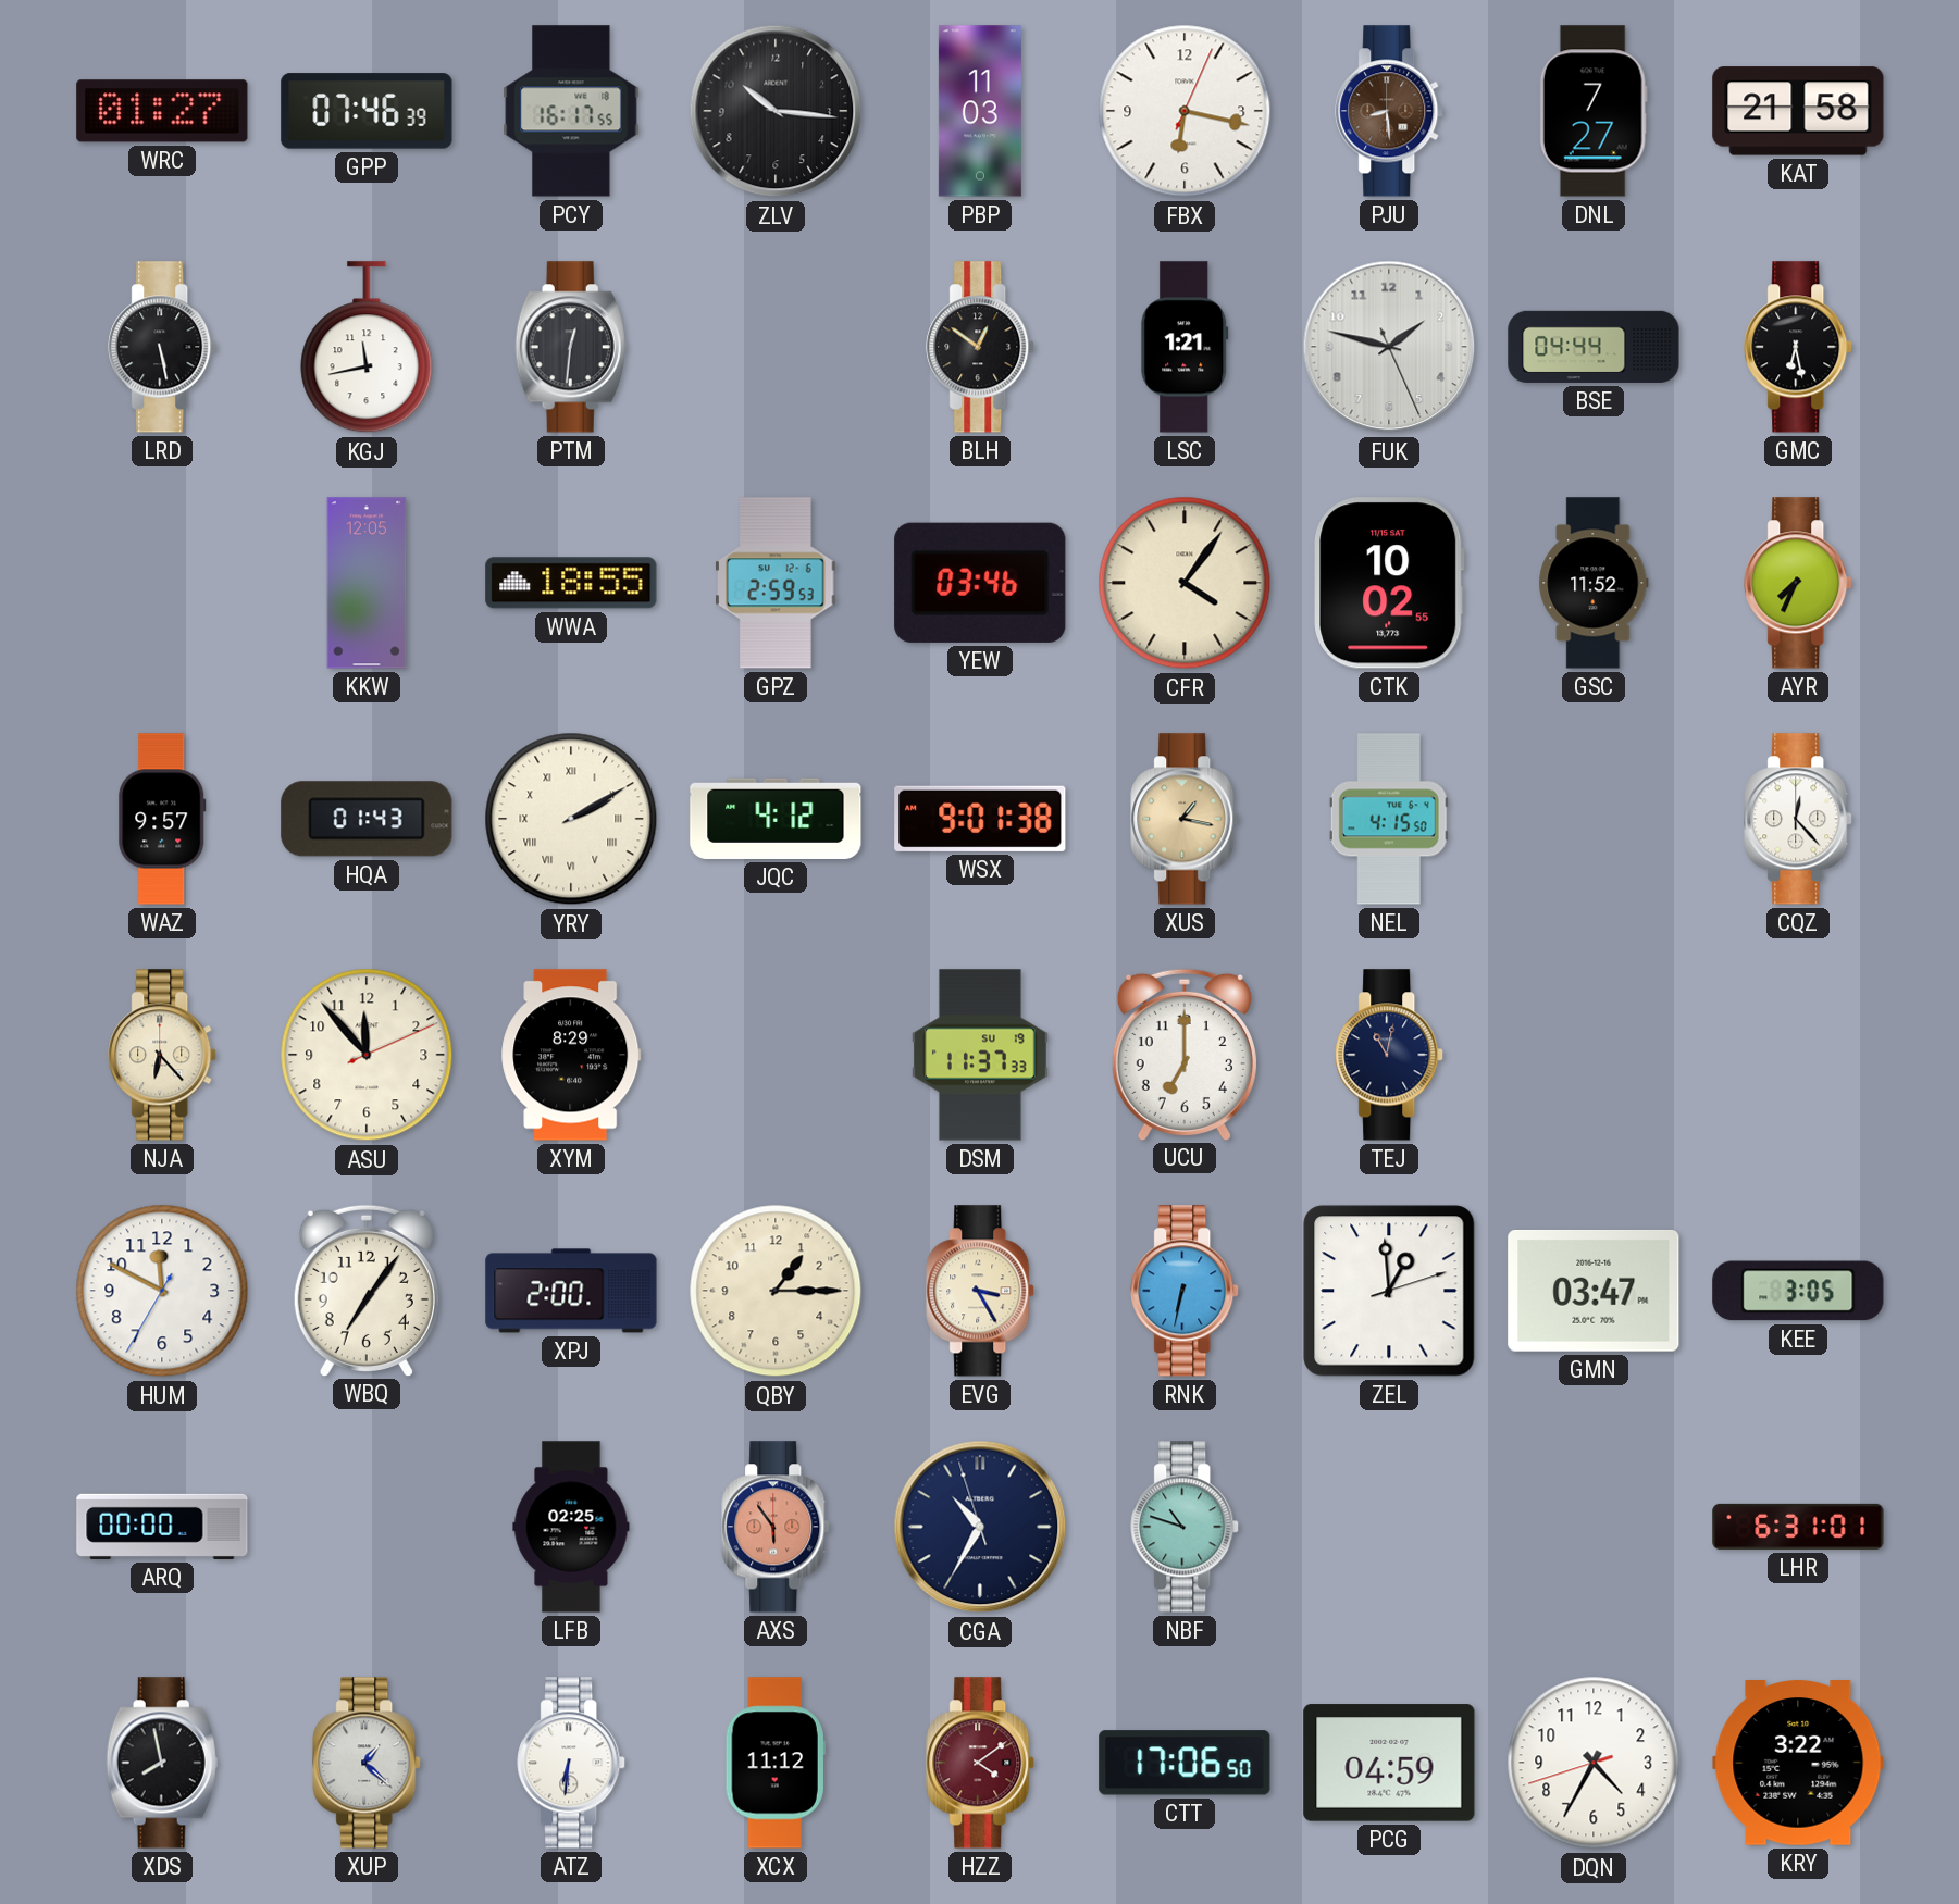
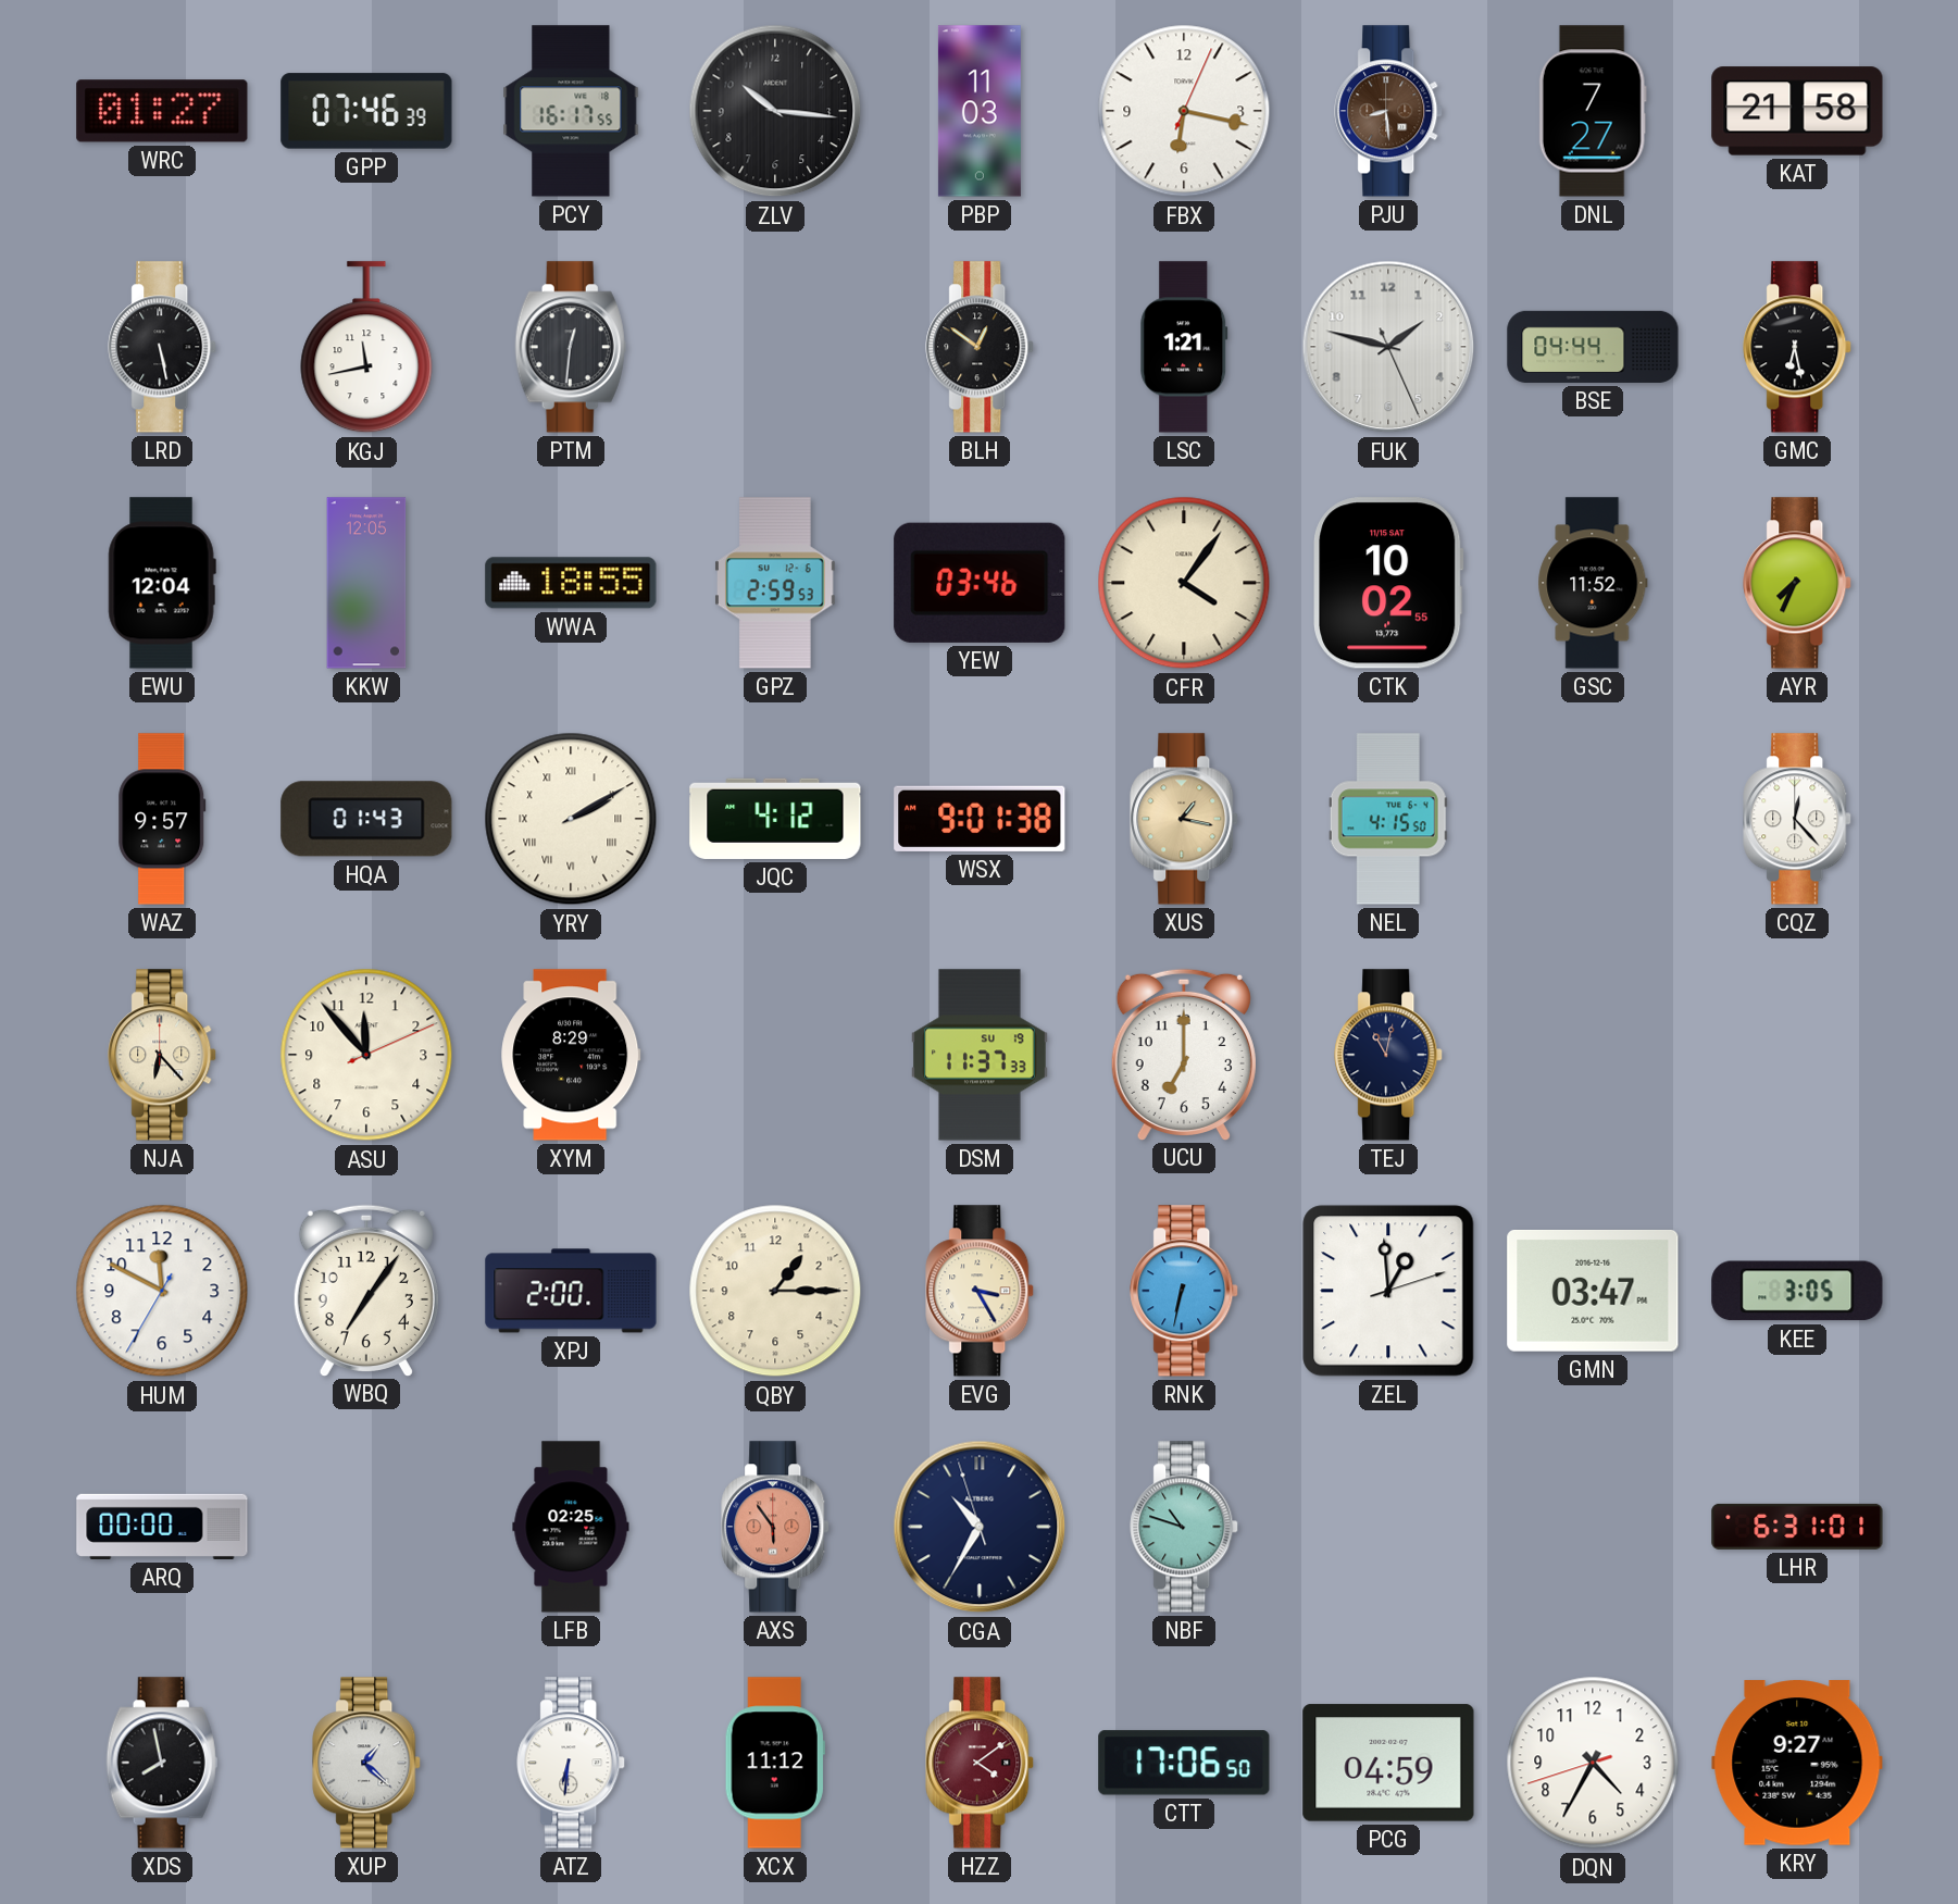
EWU: none -> 12:04
KRY: 3:22 -> 9:27
